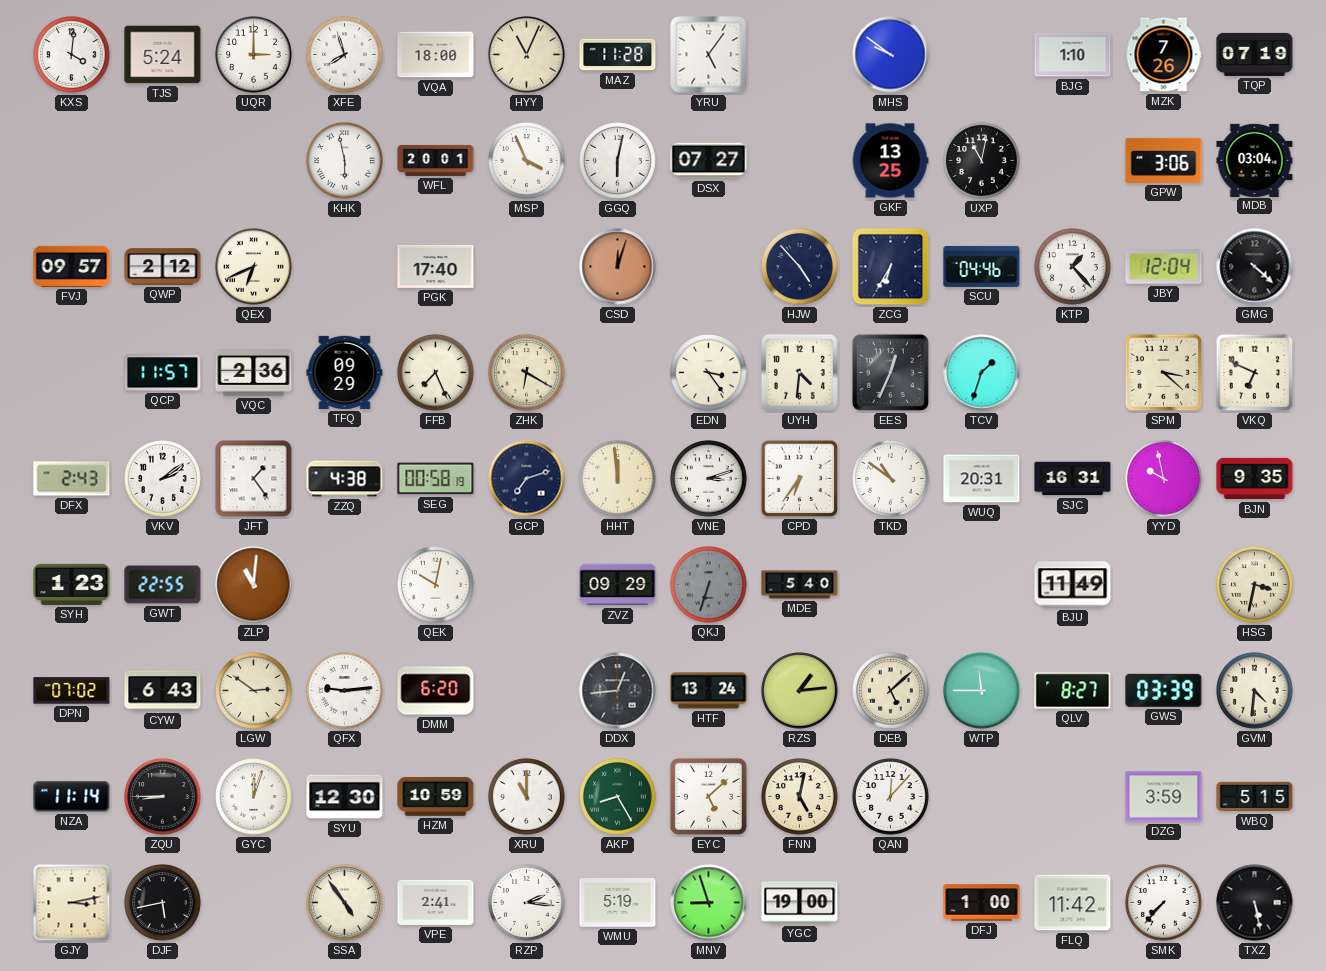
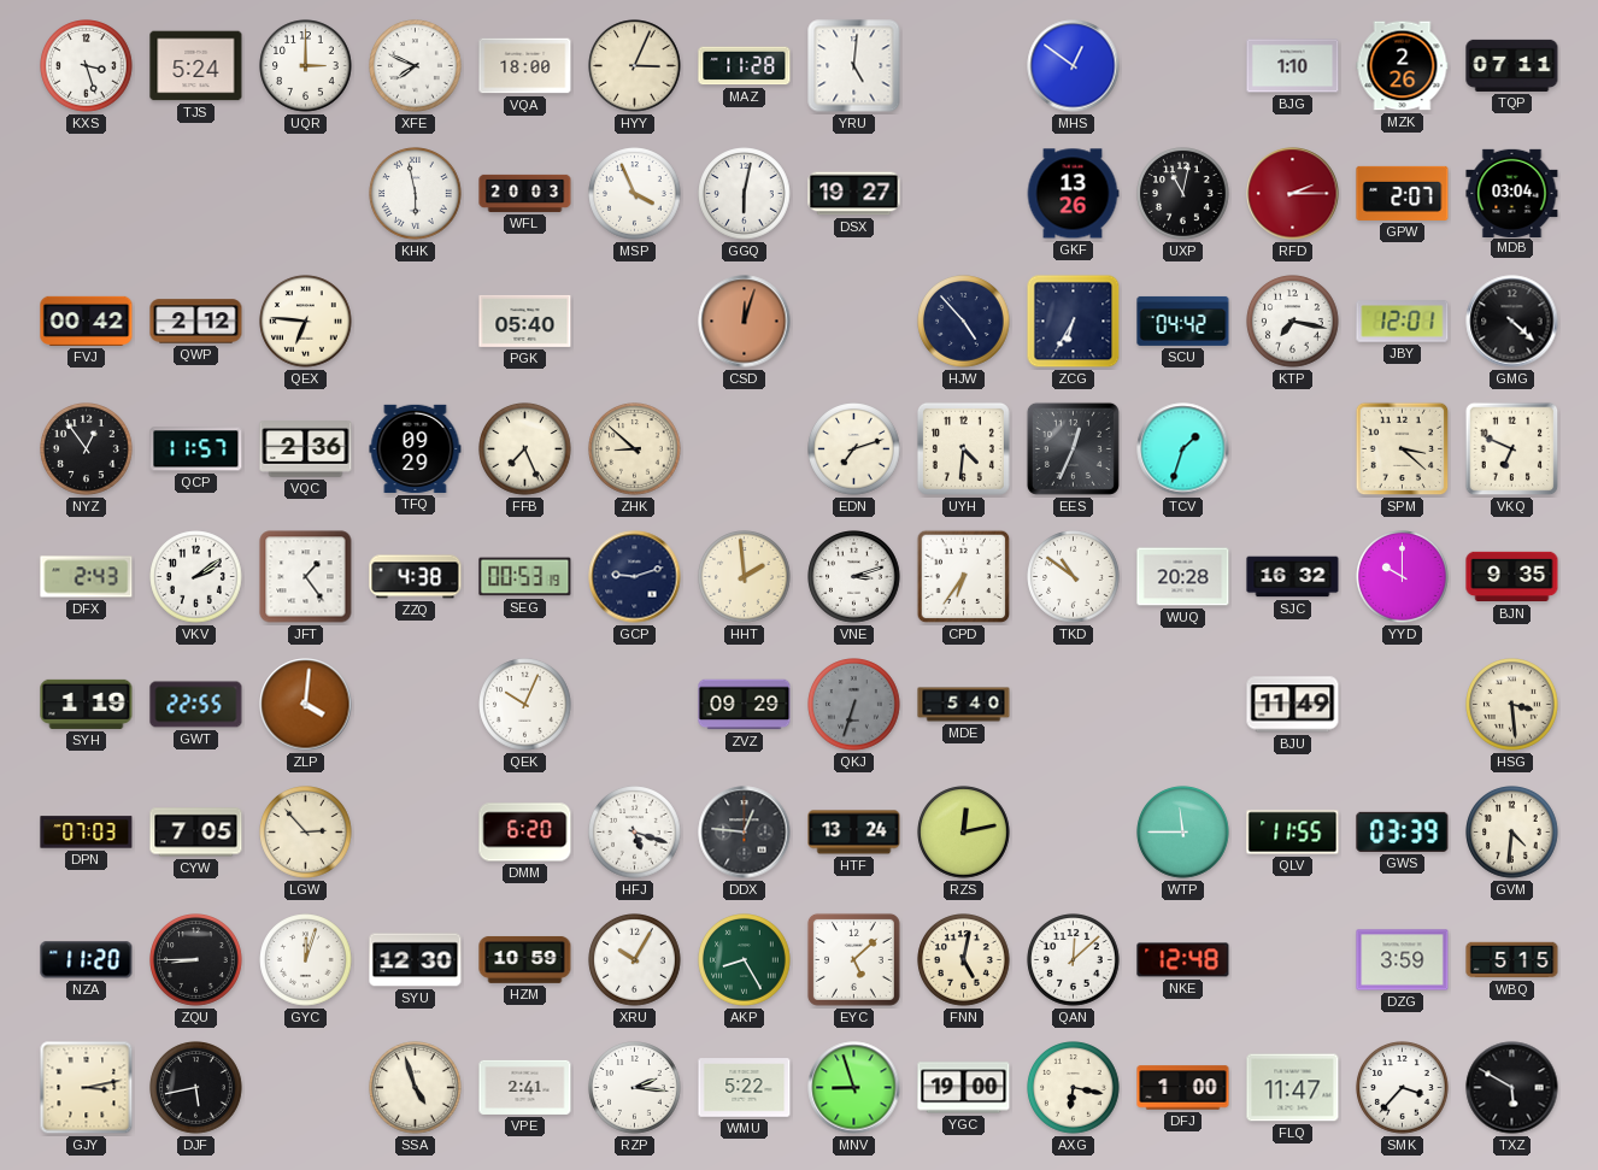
KXS: 4:01 -> 3:27
XFE: 7:57 -> 7:49
HYY: 11:04 -> 3:04
YRU: 5:06 -> 5:01
MHS: 9:51 -> 12:51
MZK: 7:26 -> 2:26
TQP: 07:19 -> 07:11
WFL: 20:01 -> 20:03
DSX: 07:27 -> 19:27
GKF: 13:25 -> 13:26
RFD: none -> 2:15
GPW: 3:06 -> 2:07
FVJ: 09:57 -> 00:42
QEX: 6:41 -> 6:46
PGK: 17:40 -> 05:40
SCU: 04:46 -> 04:42
KTP: 1:23 -> 7:17
JBY: 12:04 -> 12:01
NYZ: none -> 12:54
ZHK: 6:20 -> 8:52
EDN: 3:24 -> 7:12
SEG: 00:58 -> 00:53
GCP: 7:12 -> 9:12
HHT: 11:59 -> 1:59
WUQ: 20:31 -> 20:28
SJC: 16:31 -> 16:32
YYD: 9:58 -> 10:00
SYH: 1:23 -> 1:19
ZLP: 11:01 -> 4:01
QEK: 10:02 -> 10:04
HSG: 3:32 -> 3:29
DPN: 07:02 -> 07:03
CYW: 6:43 -> 7:05
LGW: 2:51 -> 2:53
QFX: 9:14 -> none
HFJ: none -> 5:18
DDX: 12:44 -> 12:46
RZS: 1:14 -> 12:13
DEB: 5:08 -> none
QLV: 8:27 -> 11:55
NZA: 11:14 -> 11:20
XRU: 11:00 -> 10:05
QAN: 12:07 -> 12:08
NKE: none -> 12:48
SSA: 4:54 -> 4:57
WMU: 5:19 -> 5:22
AXG: none -> 6:17
FLQ: 11:42 -> 11:47
SMK: 7:37 -> 3:37
TXZ: 5:28 -> 5:50
